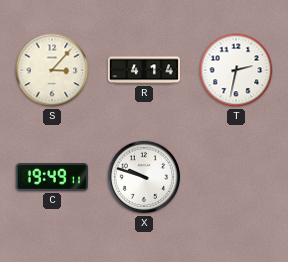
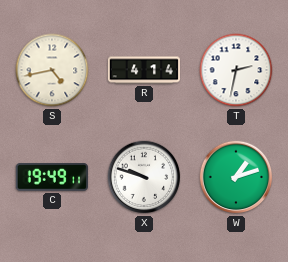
S: 3:07 -> 4:43
W: none -> 1:12
